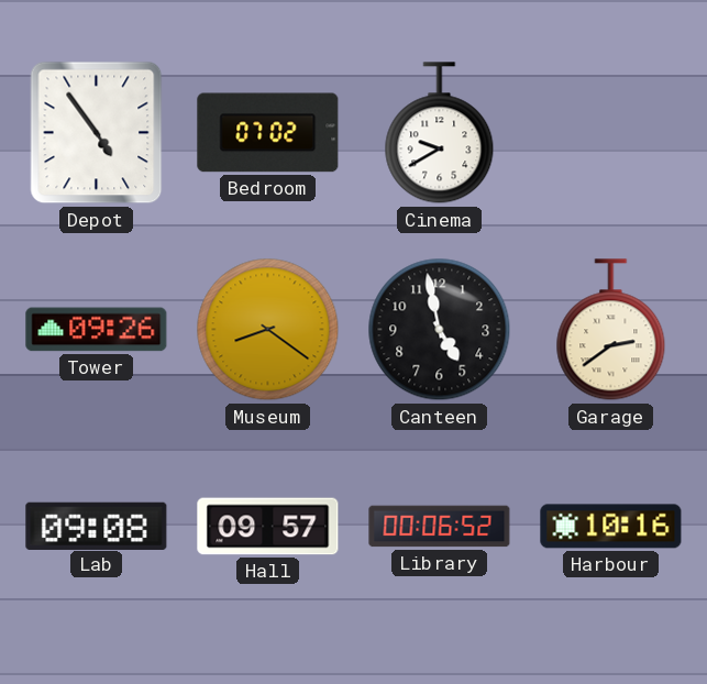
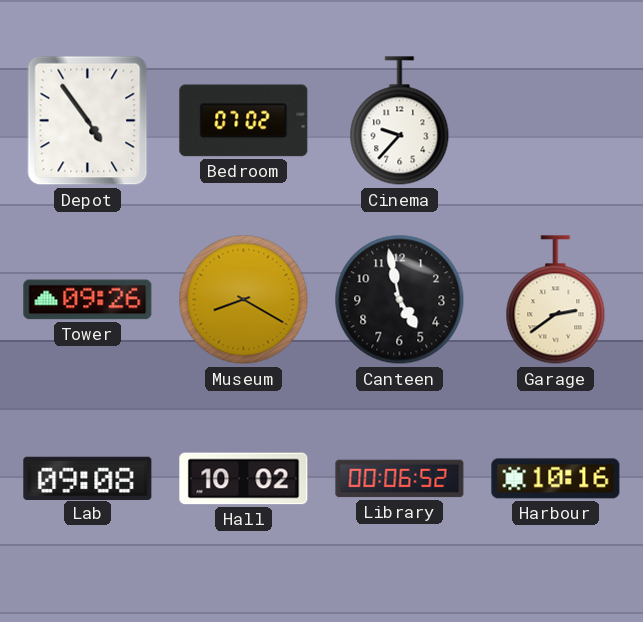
Cinema: 9:40 -> 9:37
Museum: 8:21 -> 8:20
Hall: 09:57 -> 10:02
